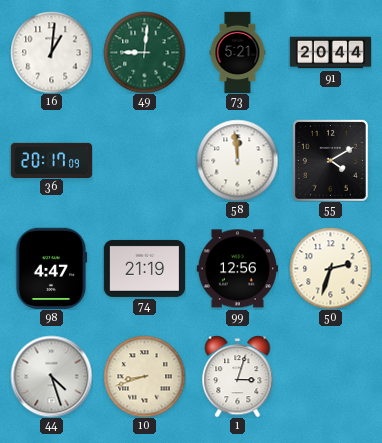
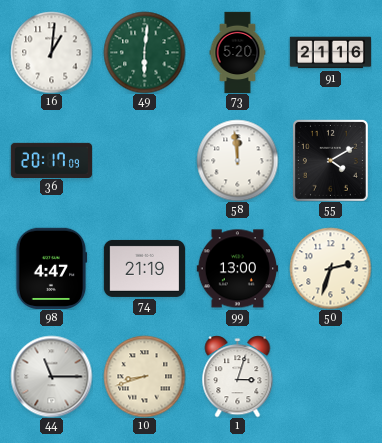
49: 9:01 -> 6:01
73: 5:21 -> 5:20
91: 20:44 -> 21:16
99: 12:56 -> 13:00
44: 4:27 -> 11:15
